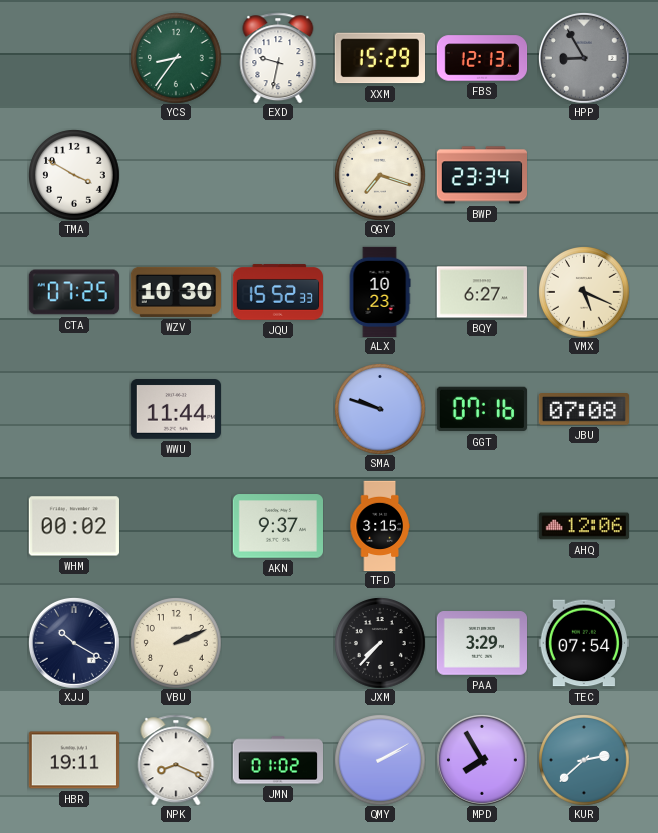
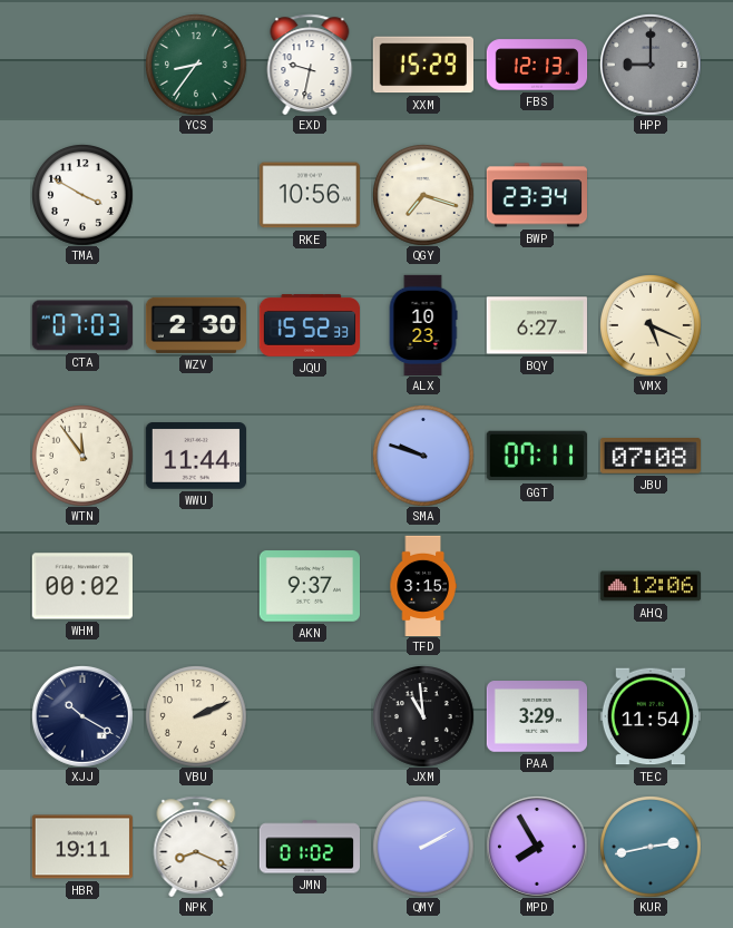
HPP: 8:55 -> 9:00
RKE: none -> 10:56
CTA: 07:25 -> 07:03
WZV: 10:30 -> 2:30
WTN: none -> 11:54
GGT: 07:16 -> 07:11
JXM: 7:37 -> 10:59
TEC: 07:54 -> 11:54
KUR: 2:38 -> 2:43
